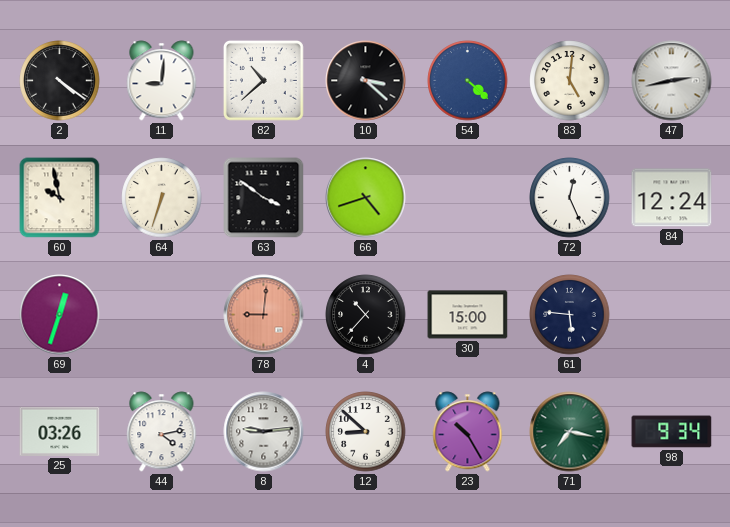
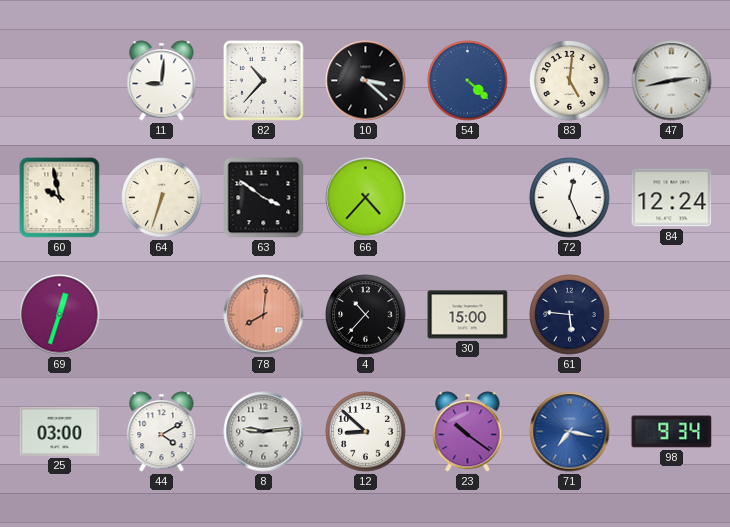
2: 4:21 -> none
82: 10:38 -> 10:37
66: 4:42 -> 4:37
78: 9:01 -> 8:01
25: 03:26 -> 03:00
44: 4:13 -> 4:10
23: 10:25 -> 10:21
71 dial: green -> blue
